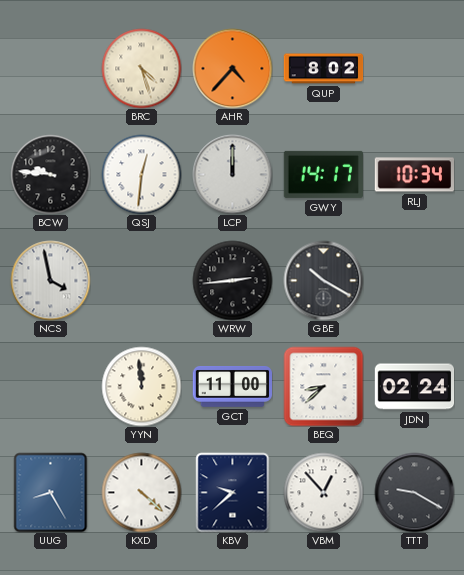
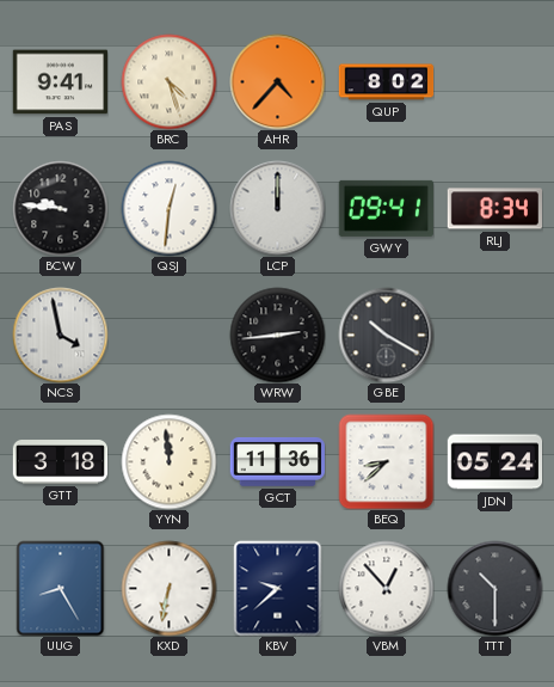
PAS: none -> 9:41
GWY: 14:17 -> 09:41
RLJ: 10:34 -> 8:34
GTT: none -> 3:18
GCT: 11:00 -> 11:36
JDN: 02:24 -> 05:24
KXD: 4:22 -> 6:32
TTT: 9:20 -> 10:30
